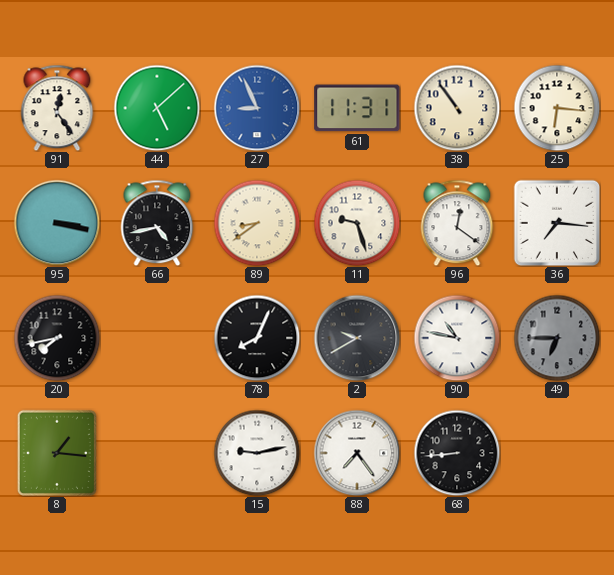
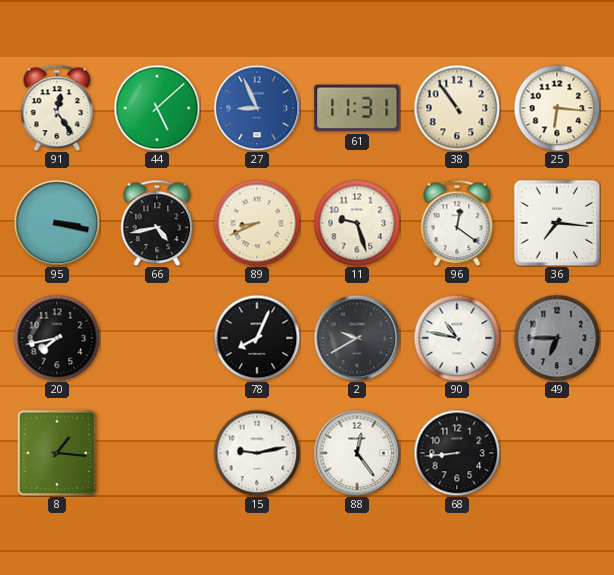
89: 8:39 -> 8:41
88: 7:24 -> 12:24
